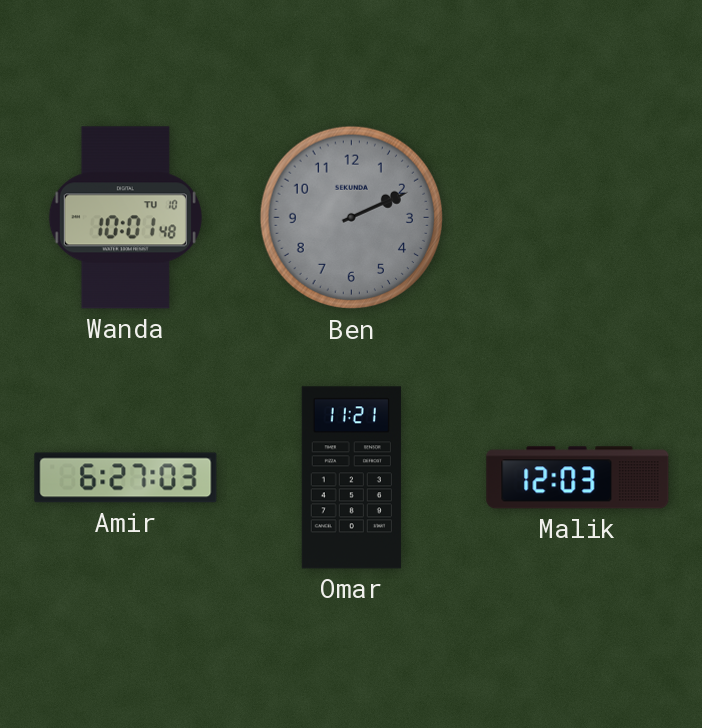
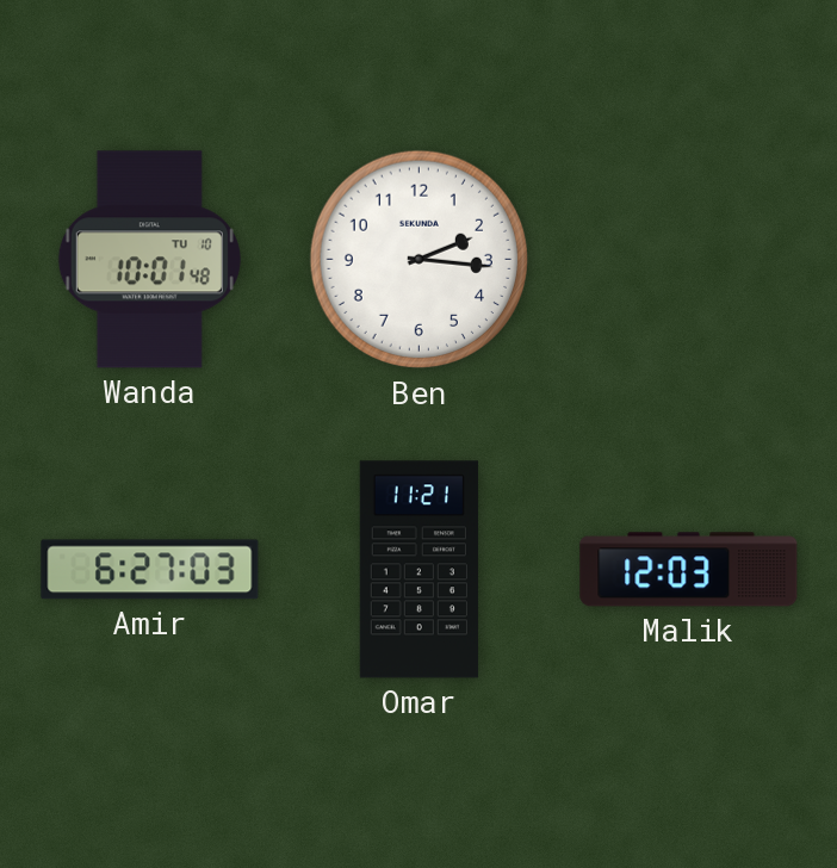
Ben: 2:11 -> 2:16
Ben dial: grey -> white
